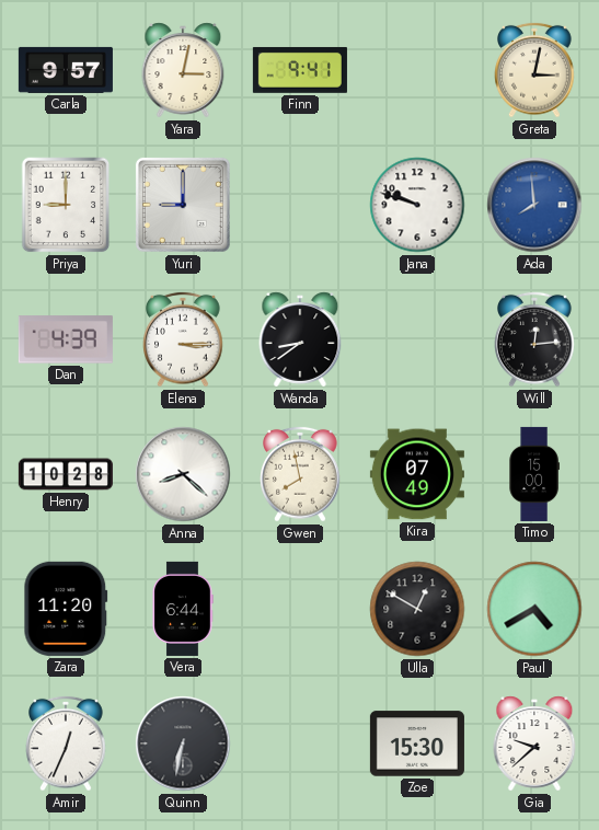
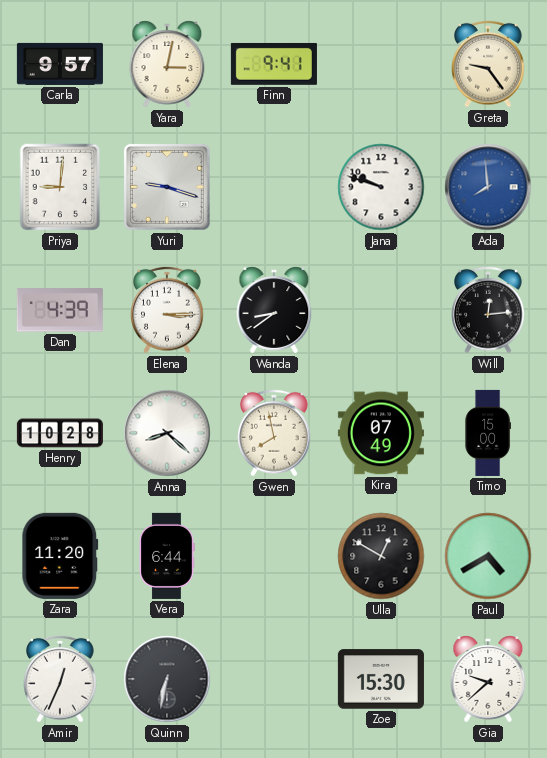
Greta: 3:02 -> 9:24
Priya: 9:00 -> 9:01
Yuri: 9:00 -> 9:18
